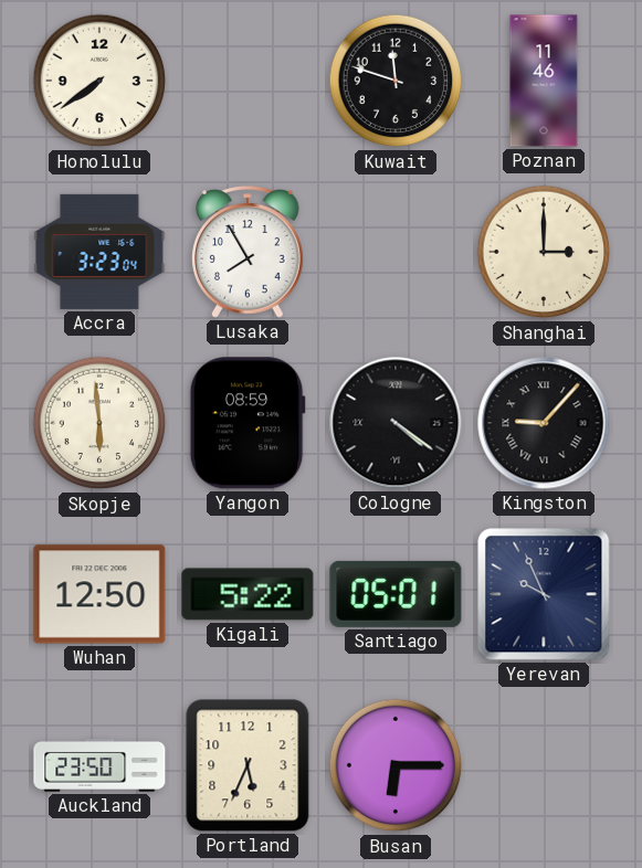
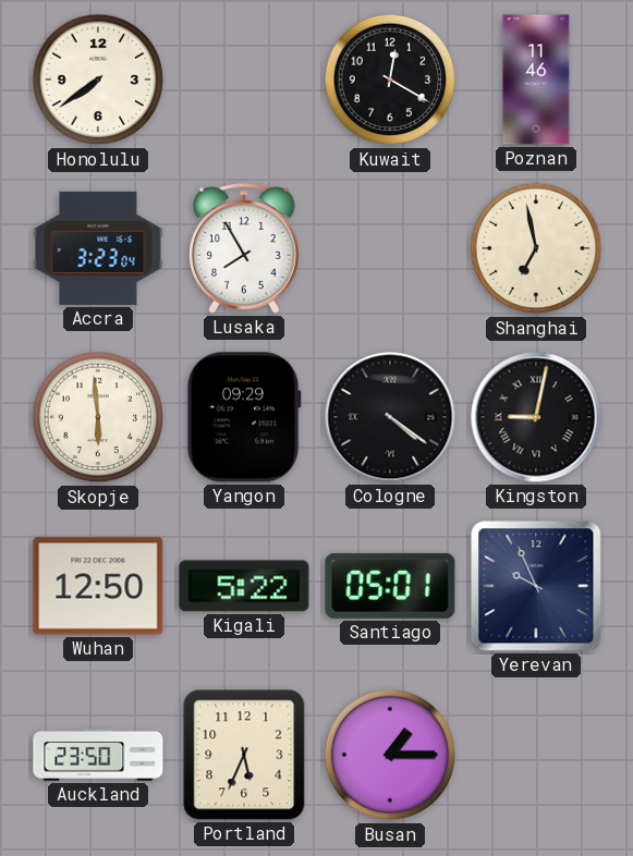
Kuwait: 11:48 -> 12:20
Shanghai: 3:00 -> 6:58
Yangon: 08:59 -> 09:29
Kingston: 9:07 -> 9:02
Busan: 6:15 -> 1:15
